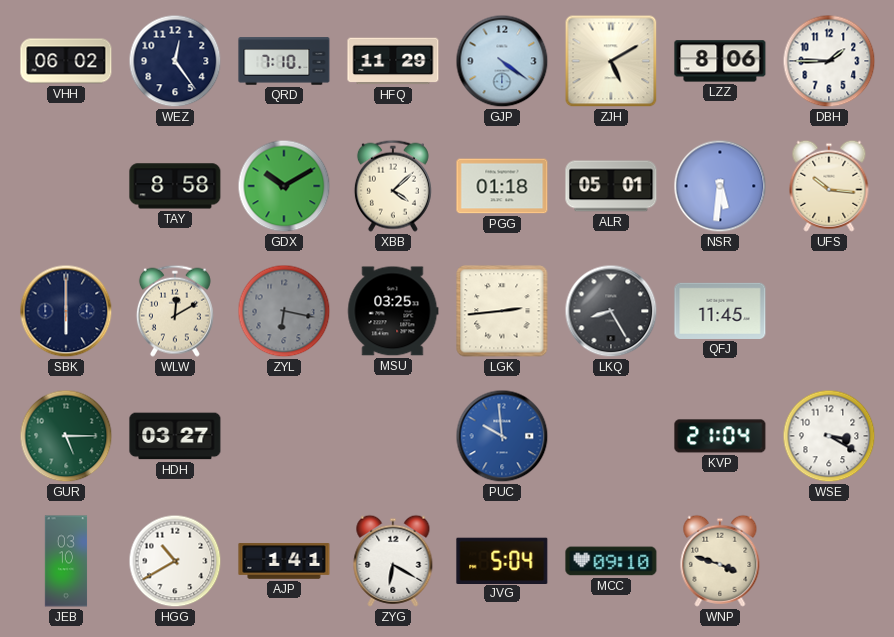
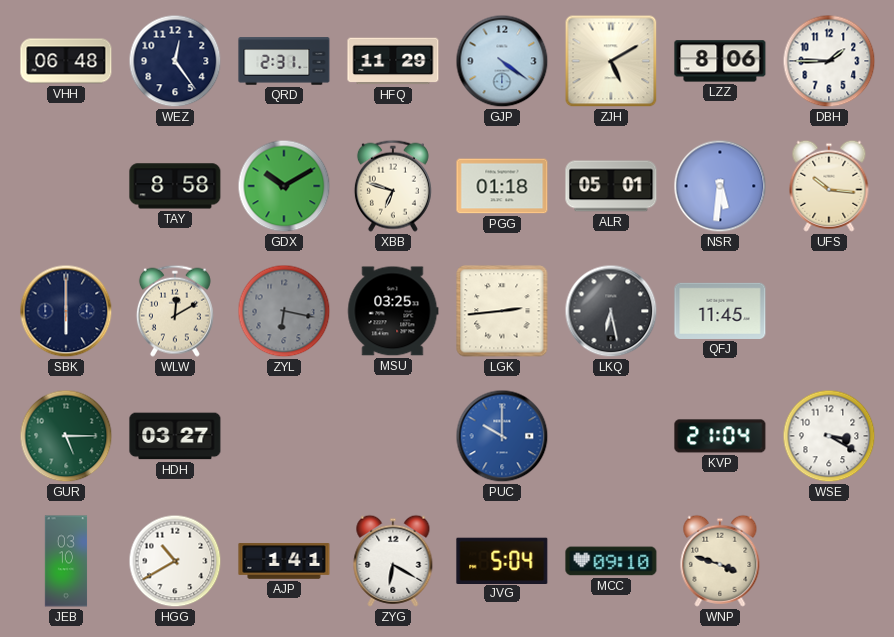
VHH: 06:02 -> 06:48
QRD: 7:10 -> 2:31
XBB: 4:08 -> 6:48
LKQ: 8:25 -> 6:28
PUC: 9:59 -> 10:00
